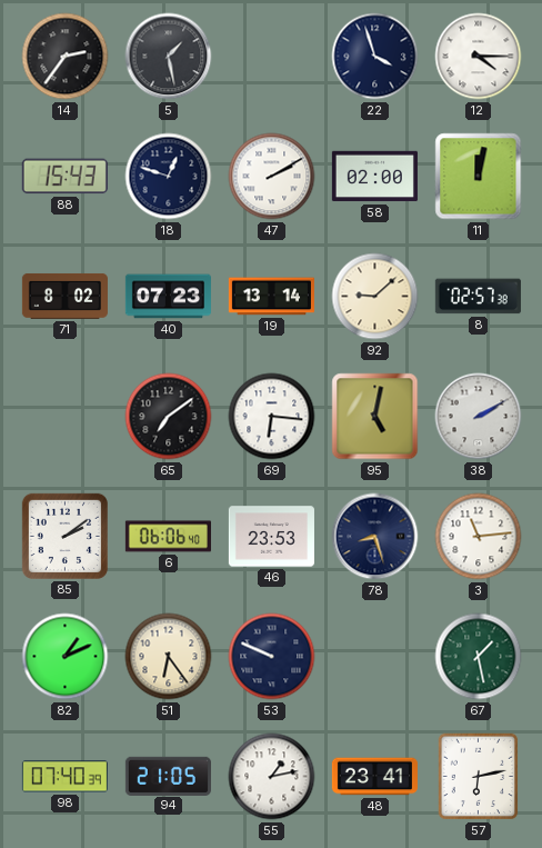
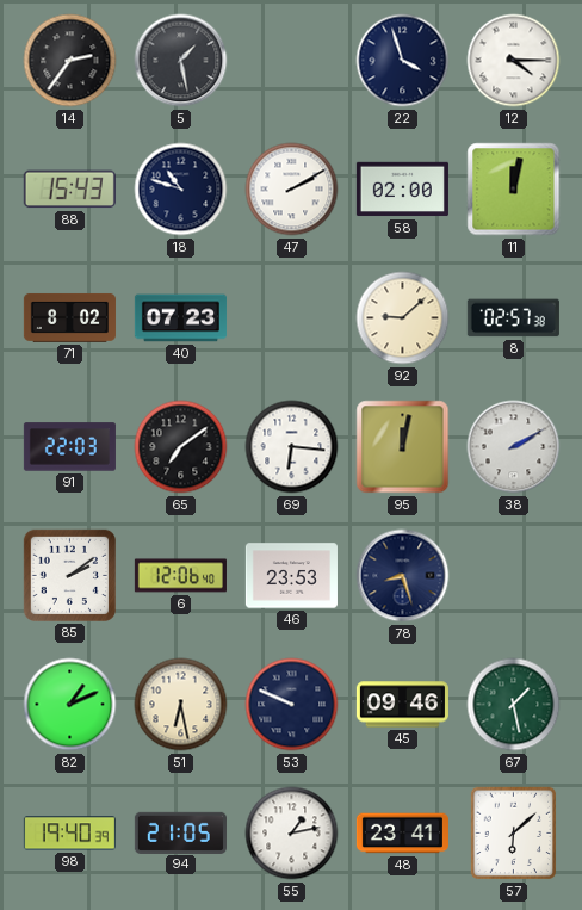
18: 12:48 -> 10:48
19: 13:14 -> none
91: none -> 22:03
95: 5:02 -> 12:02
6: 06:06 -> 12:06
3: 11:14 -> none
51: 6:24 -> 6:28
45: none -> 09:46
98: 07:40 -> 19:40
57: 6:13 -> 6:08
